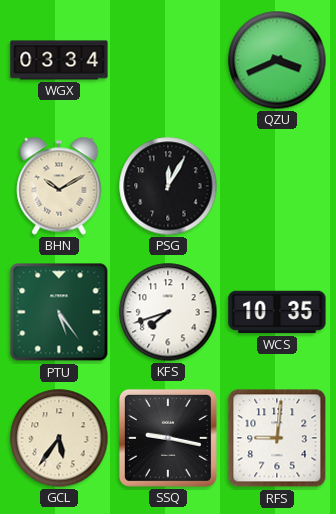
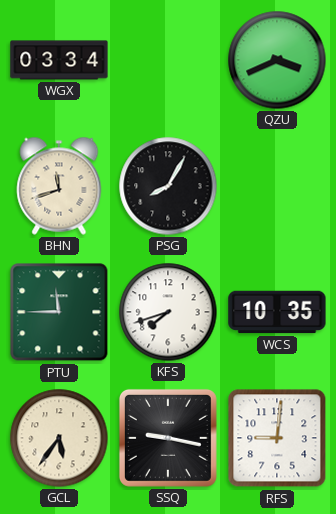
BHN: 10:10 -> 11:42
PSG: 12:05 -> 8:05
PTU: 5:24 -> 11:45
